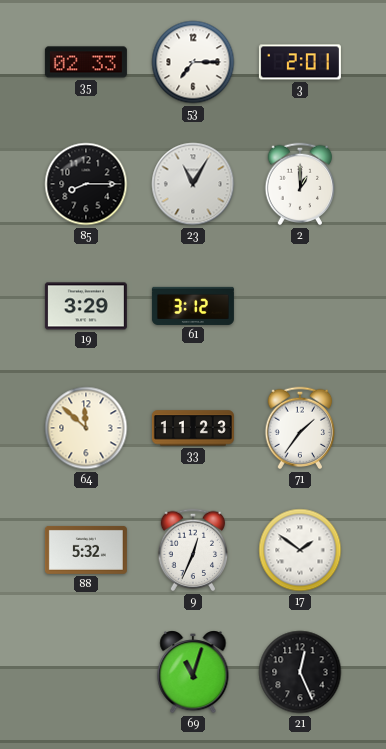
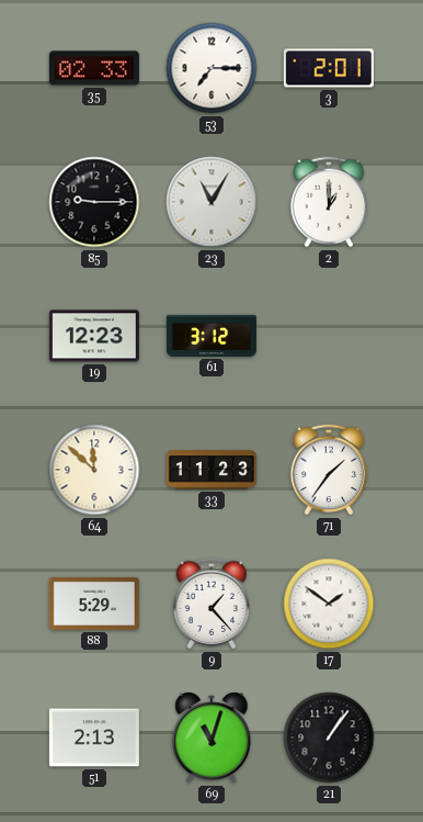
85: 8:15 -> 9:15
19: 3:29 -> 12:23
88: 5:32 -> 5:29
9: 12:34 -> 1:23
51: none -> 2:13
21: 12:26 -> 1:06
